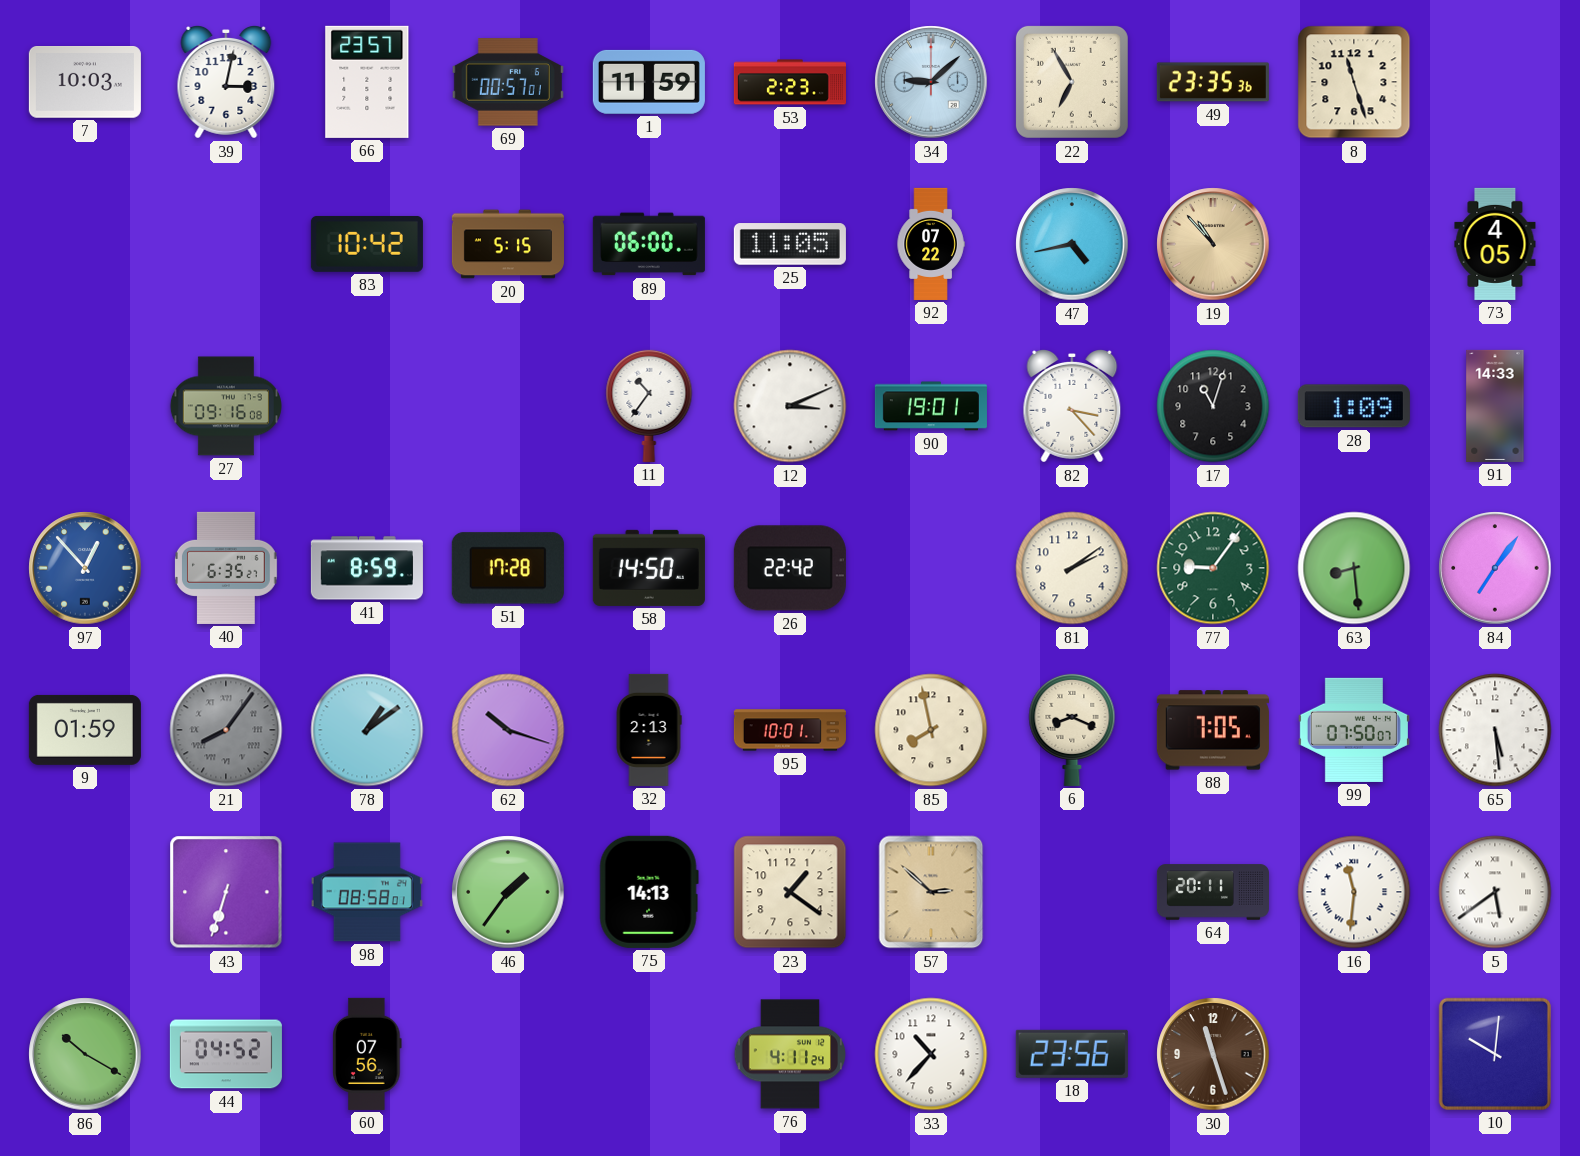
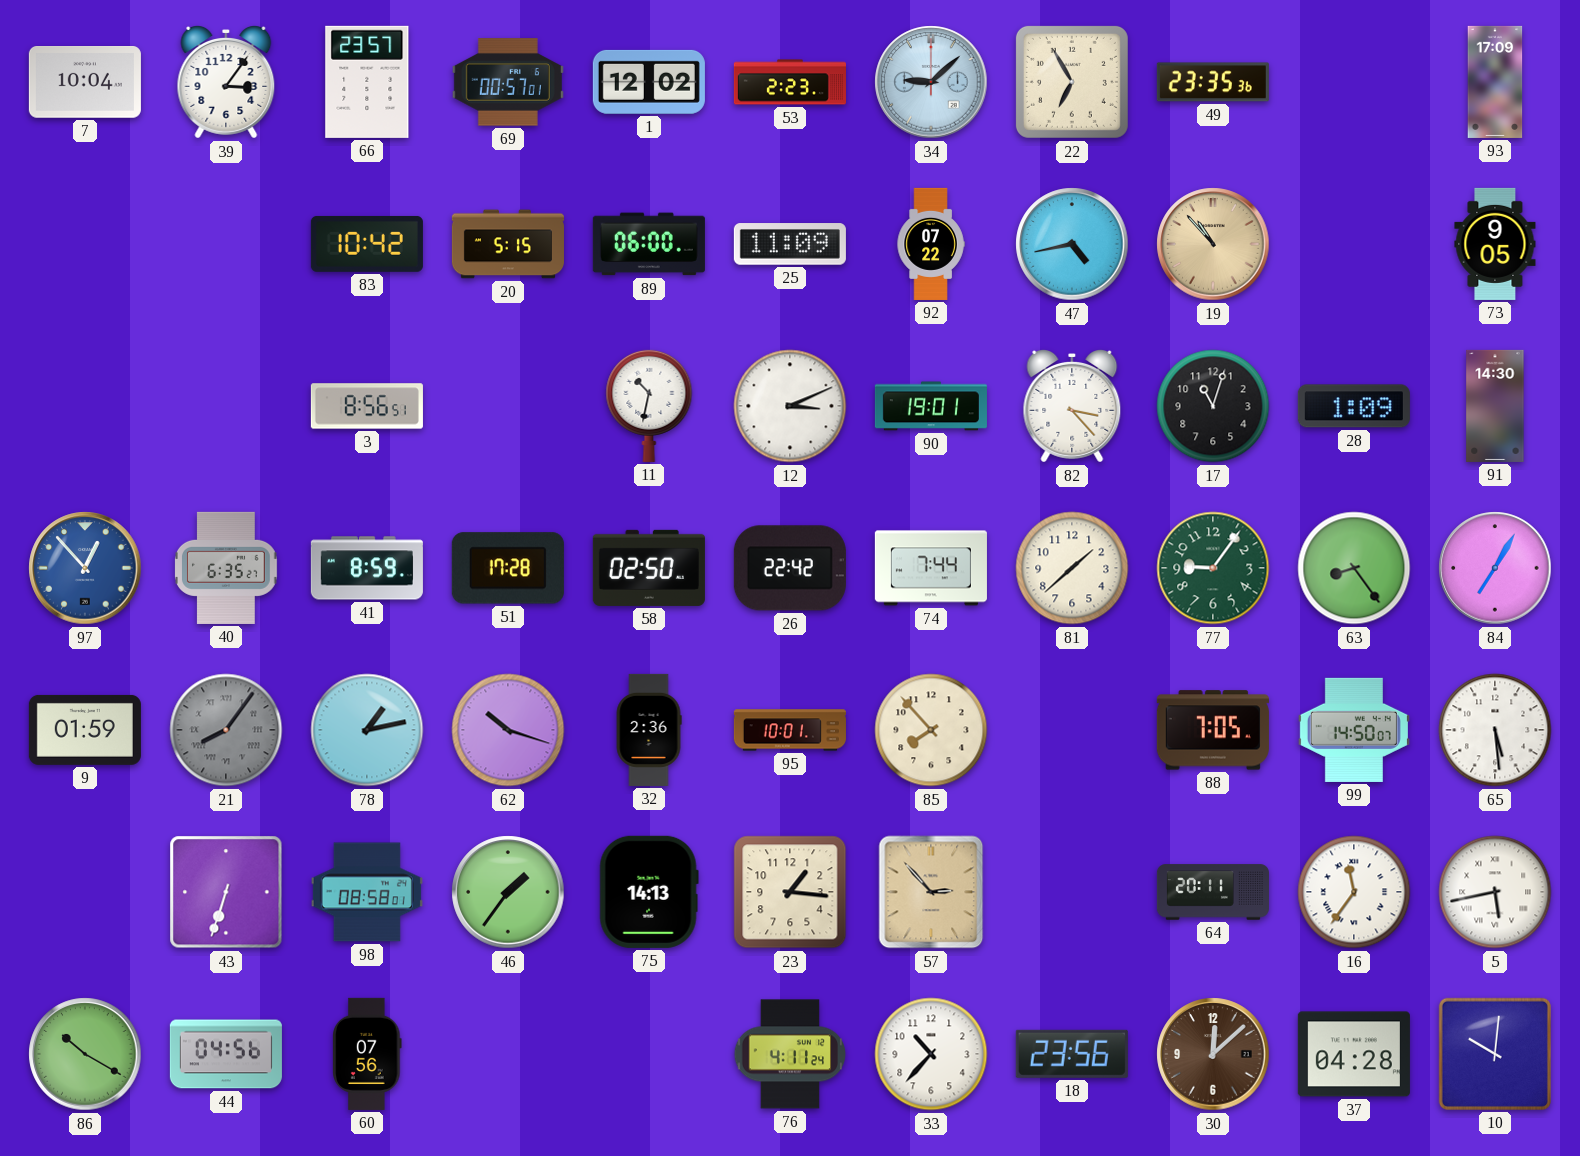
7: 10:03 -> 10:04
39: 3:02 -> 3:06
1: 11:59 -> 12:02
8: 11:27 -> none
93: none -> 17:09
25: 11:05 -> 11:09
73: 4:05 -> 9:05
27: 09:16 -> none
3: none -> 8:56
11: 10:36 -> 10:32
91: 14:33 -> 14:30
58: 14:50 -> 02:50
74: none -> 7:44
81: 2:09 -> 1:38
63: 8:29 -> 8:24
84: 7:06 -> 7:05
78: 1:09 -> 1:13
32: 2:13 -> 2:36
85: 7:58 -> 7:53
6: 8:19 -> none
99: 07:50 -> 14:50
23: 1:21 -> 1:16
57: 2:52 -> 2:53
16: 11:31 -> 11:36
5: 5:39 -> 5:43
44: 04:52 -> 04:56
30: 11:27 -> 12:08
37: none -> 04:28
